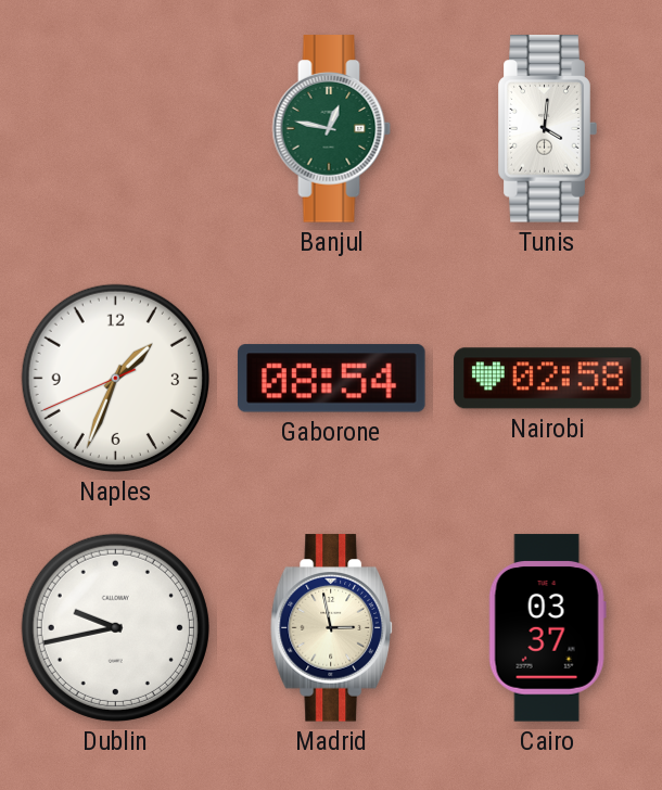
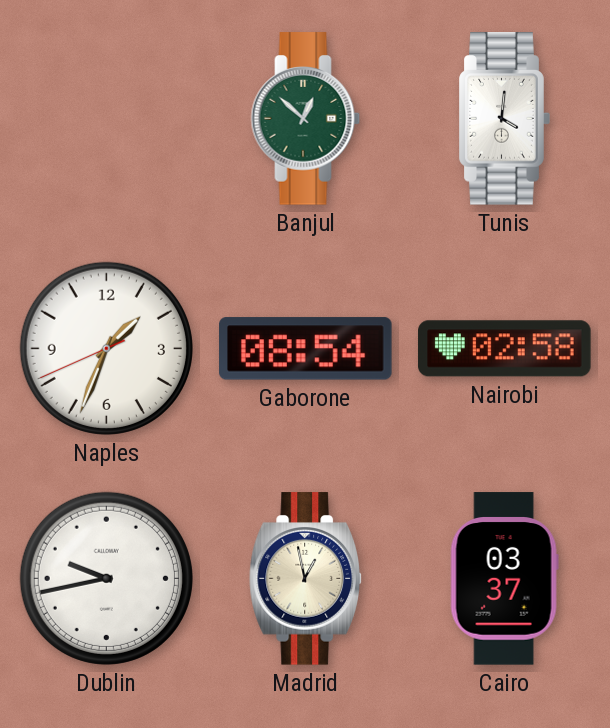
Banjul: 12:47 -> 12:52
Madrid: 2:58 -> 12:58
